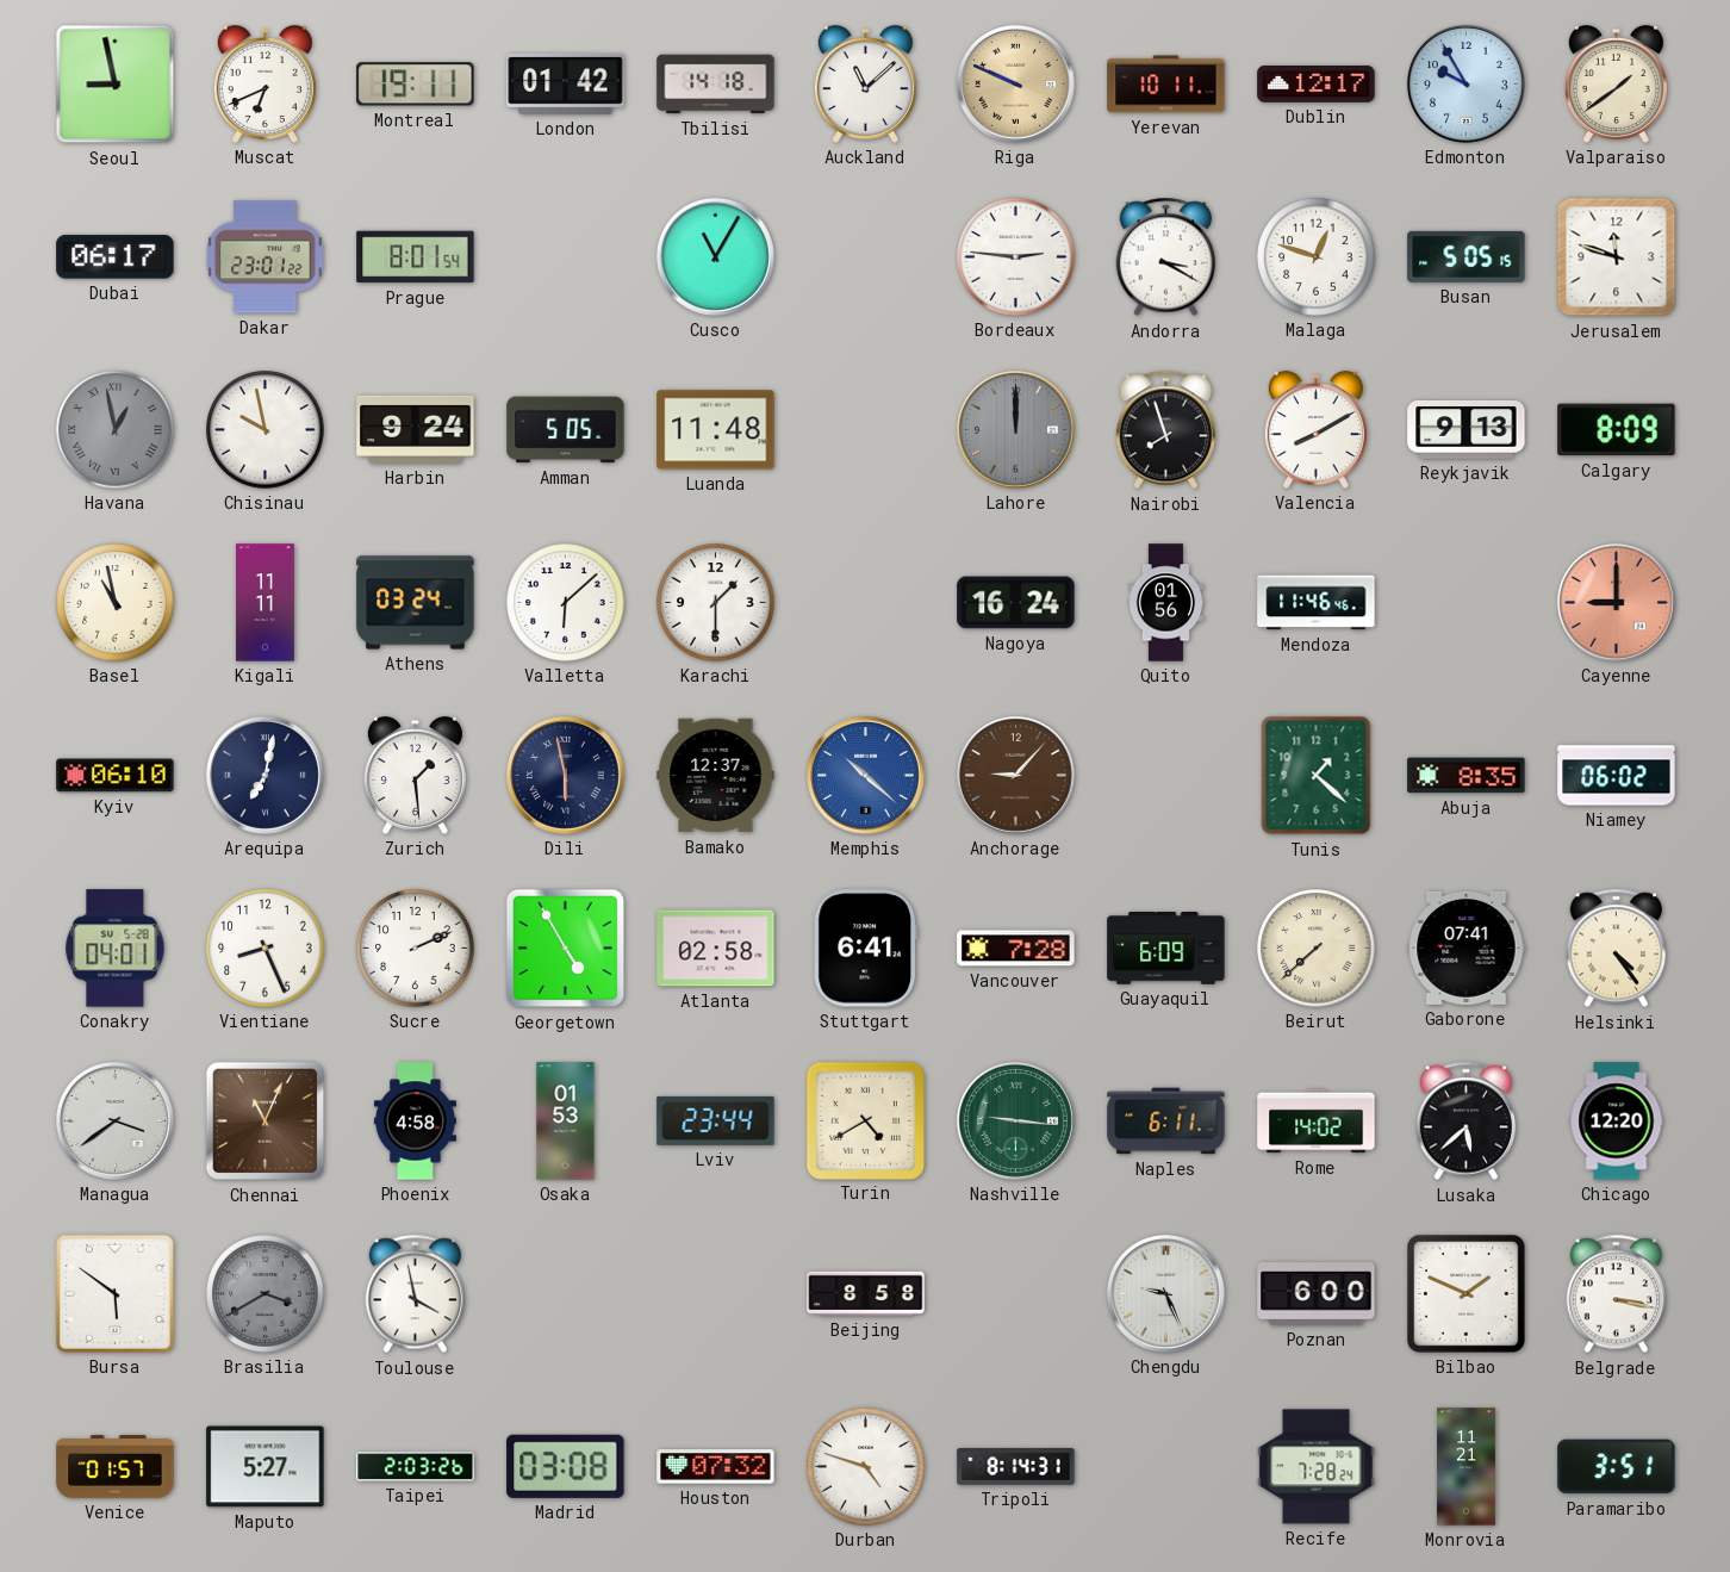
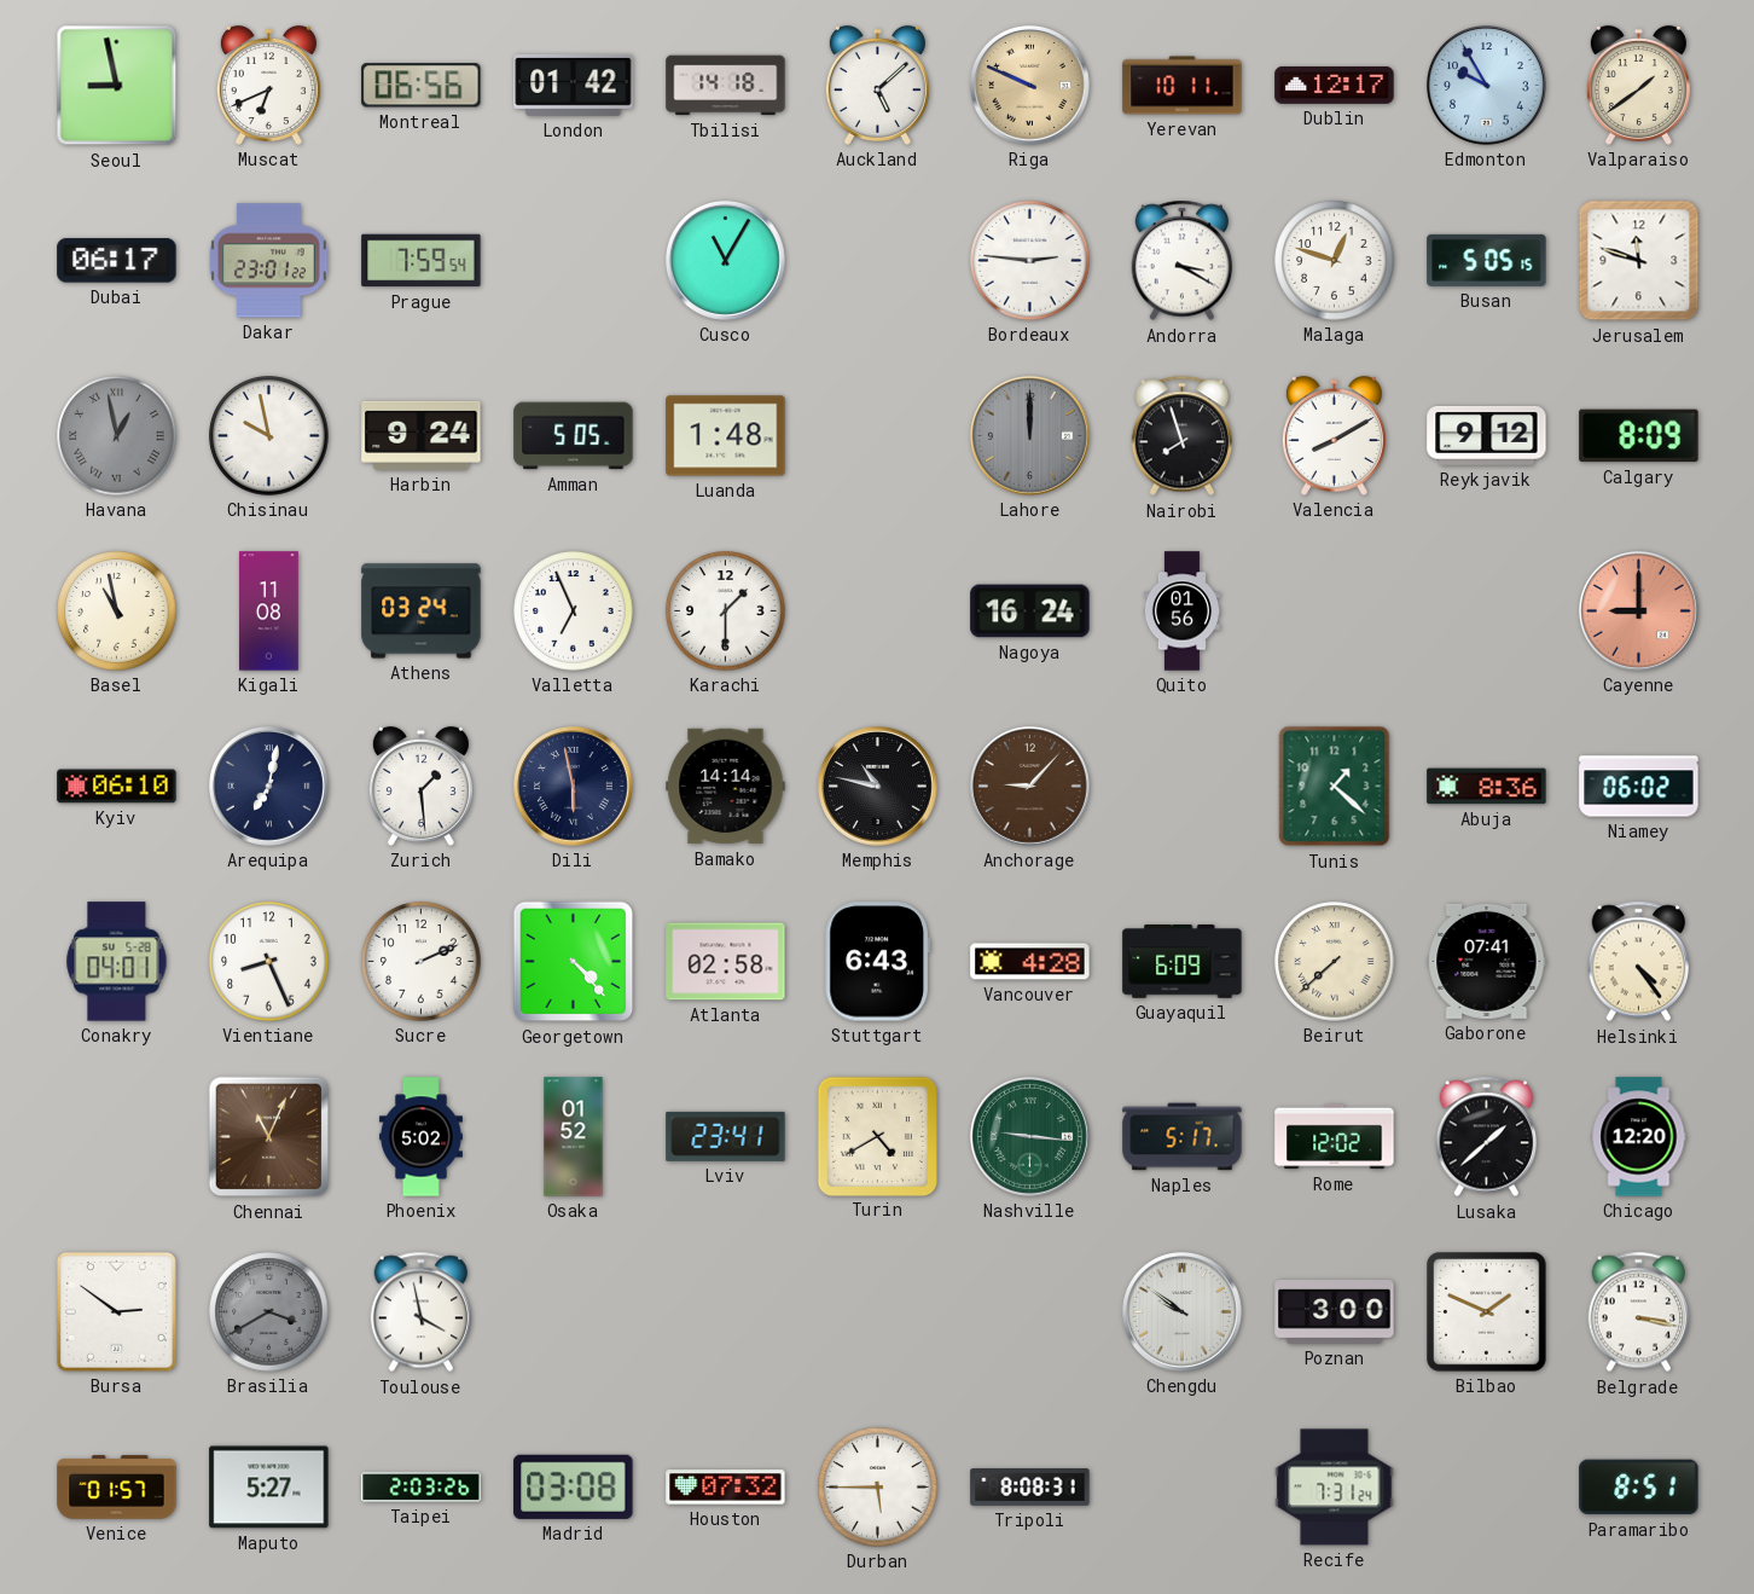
Montreal: 19:11 -> 06:56
Auckland: 11:08 -> 5:08
Prague: 8:01 -> 7:59
Luanda: 11:48 -> 1:48
Reykjavik: 9:13 -> 9:12
Kigali: 11:11 -> 11:08
Valletta: 6:08 -> 6:56
Mendoza: 11:46 -> none
Bamako: 12:37 -> 14:14
Memphis: 10:22 -> 10:47
Memphis dial: blue -> black
Abuja: 8:35 -> 8:36
Georgetown: 4:55 -> 4:23
Stuttgart: 6:41 -> 6:43
Vancouver: 7:28 -> 4:28
Managua: 3:39 -> none
Phoenix: 4:58 -> 5:02
Osaka: 01:53 -> 01:52
Lviv: 23:44 -> 23:41
Naples: 6:11 -> 5:17
Rome: 14:02 -> 12:02
Lusaka: 5:38 -> 1:38
Bursa: 5:51 -> 2:51
Beijing: 8:58 -> none
Chengdu: 9:26 -> 9:51
Poznan: 6:00 -> 3:00
Durban: 4:48 -> 5:45
Tripoli: 8:14 -> 8:08
Recife: 7:28 -> 7:31
Monrovia: 11:21 -> none
Paramaribo: 3:51 -> 8:51
